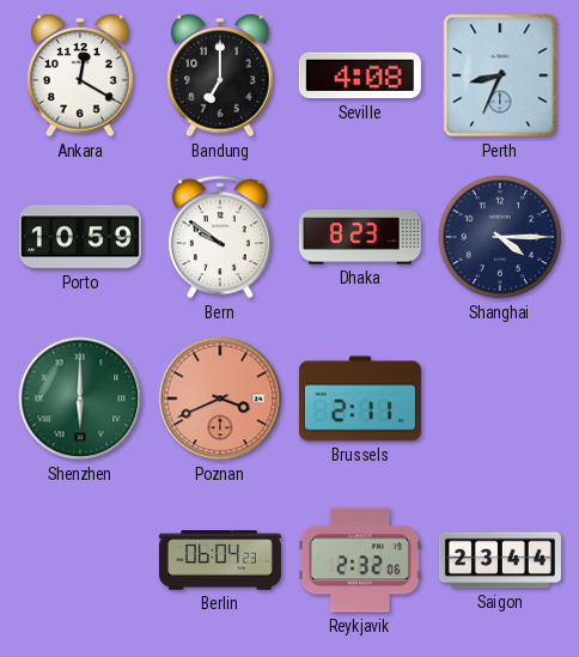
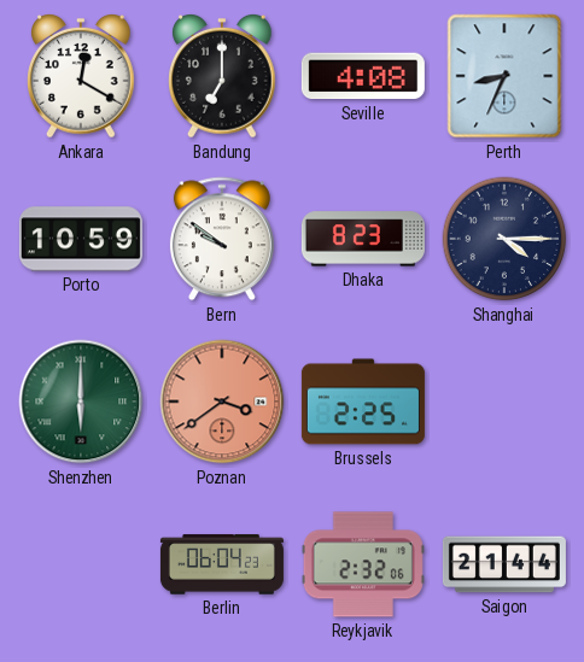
Poznan: 3:41 -> 3:39
Brussels: 2:11 -> 2:25
Saigon: 23:44 -> 21:44
